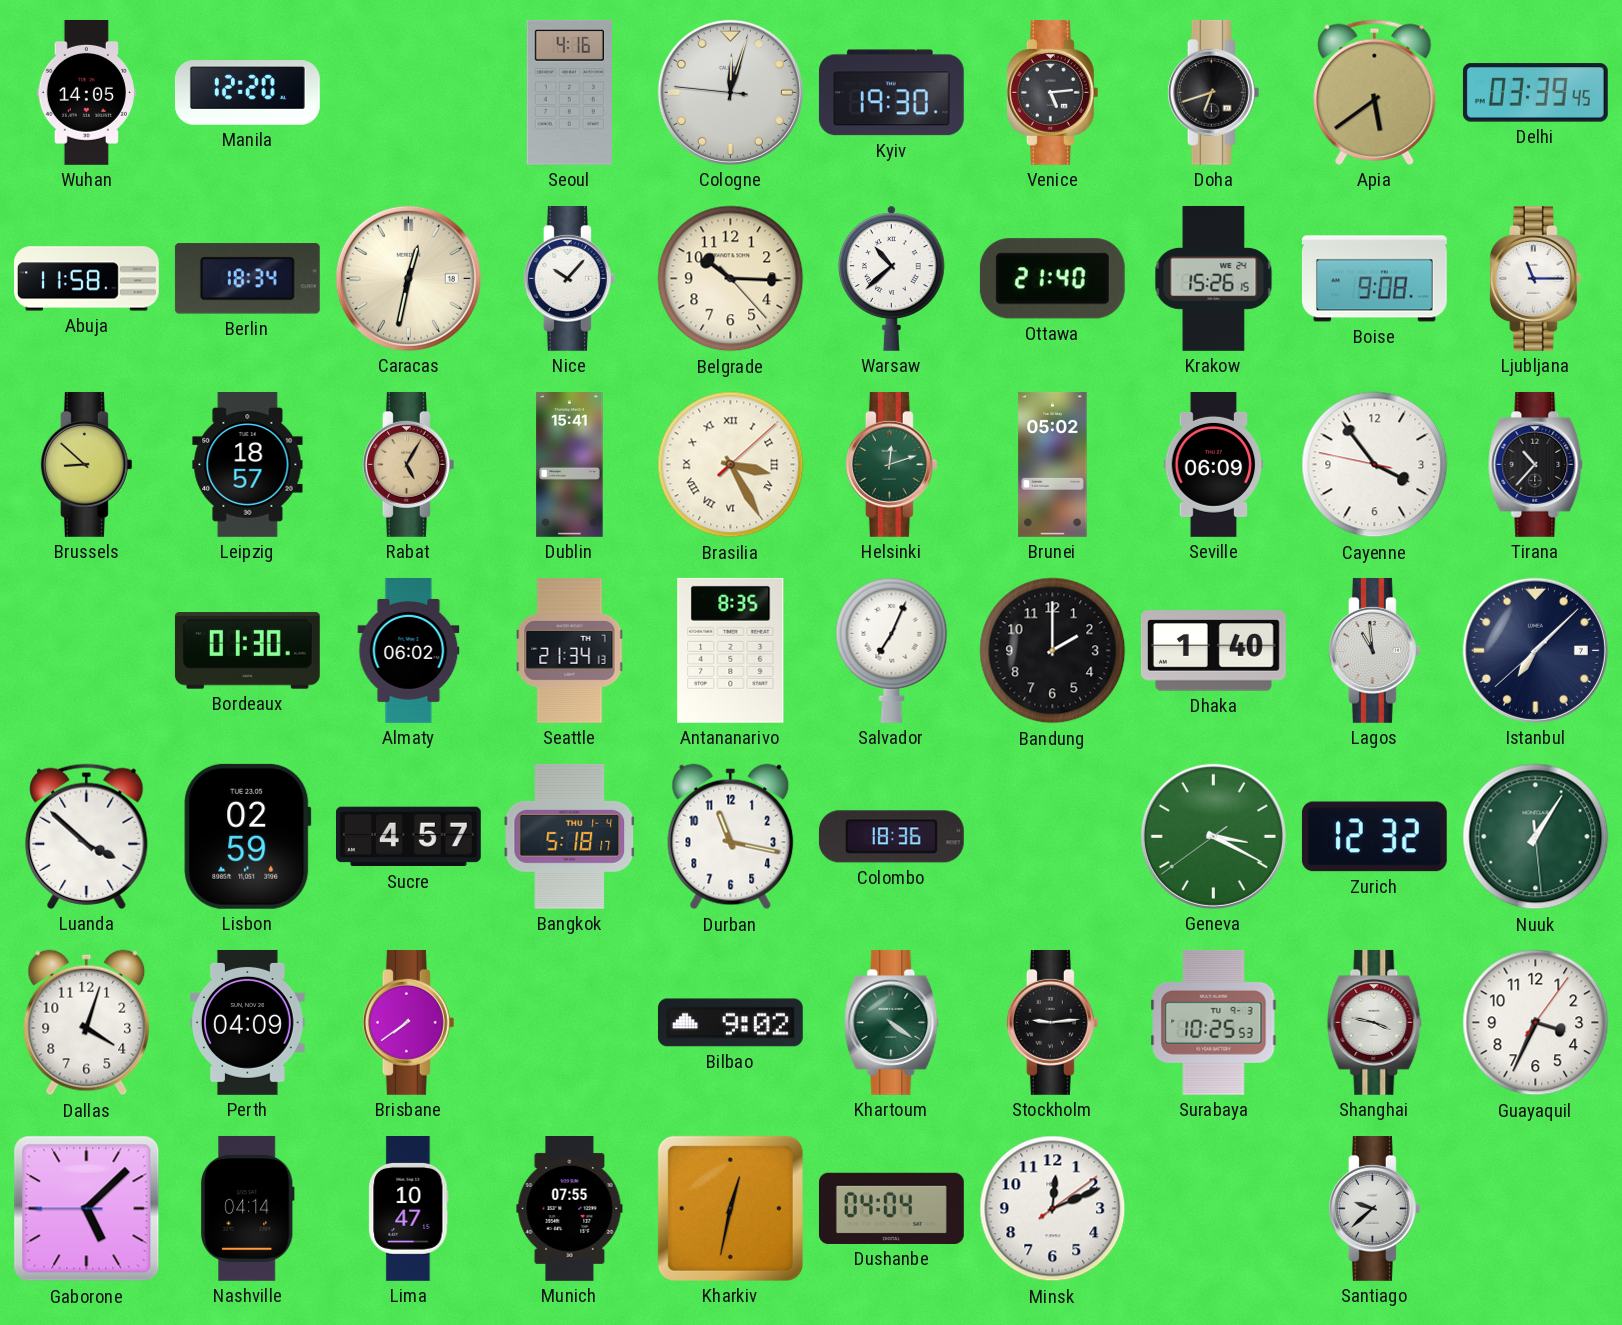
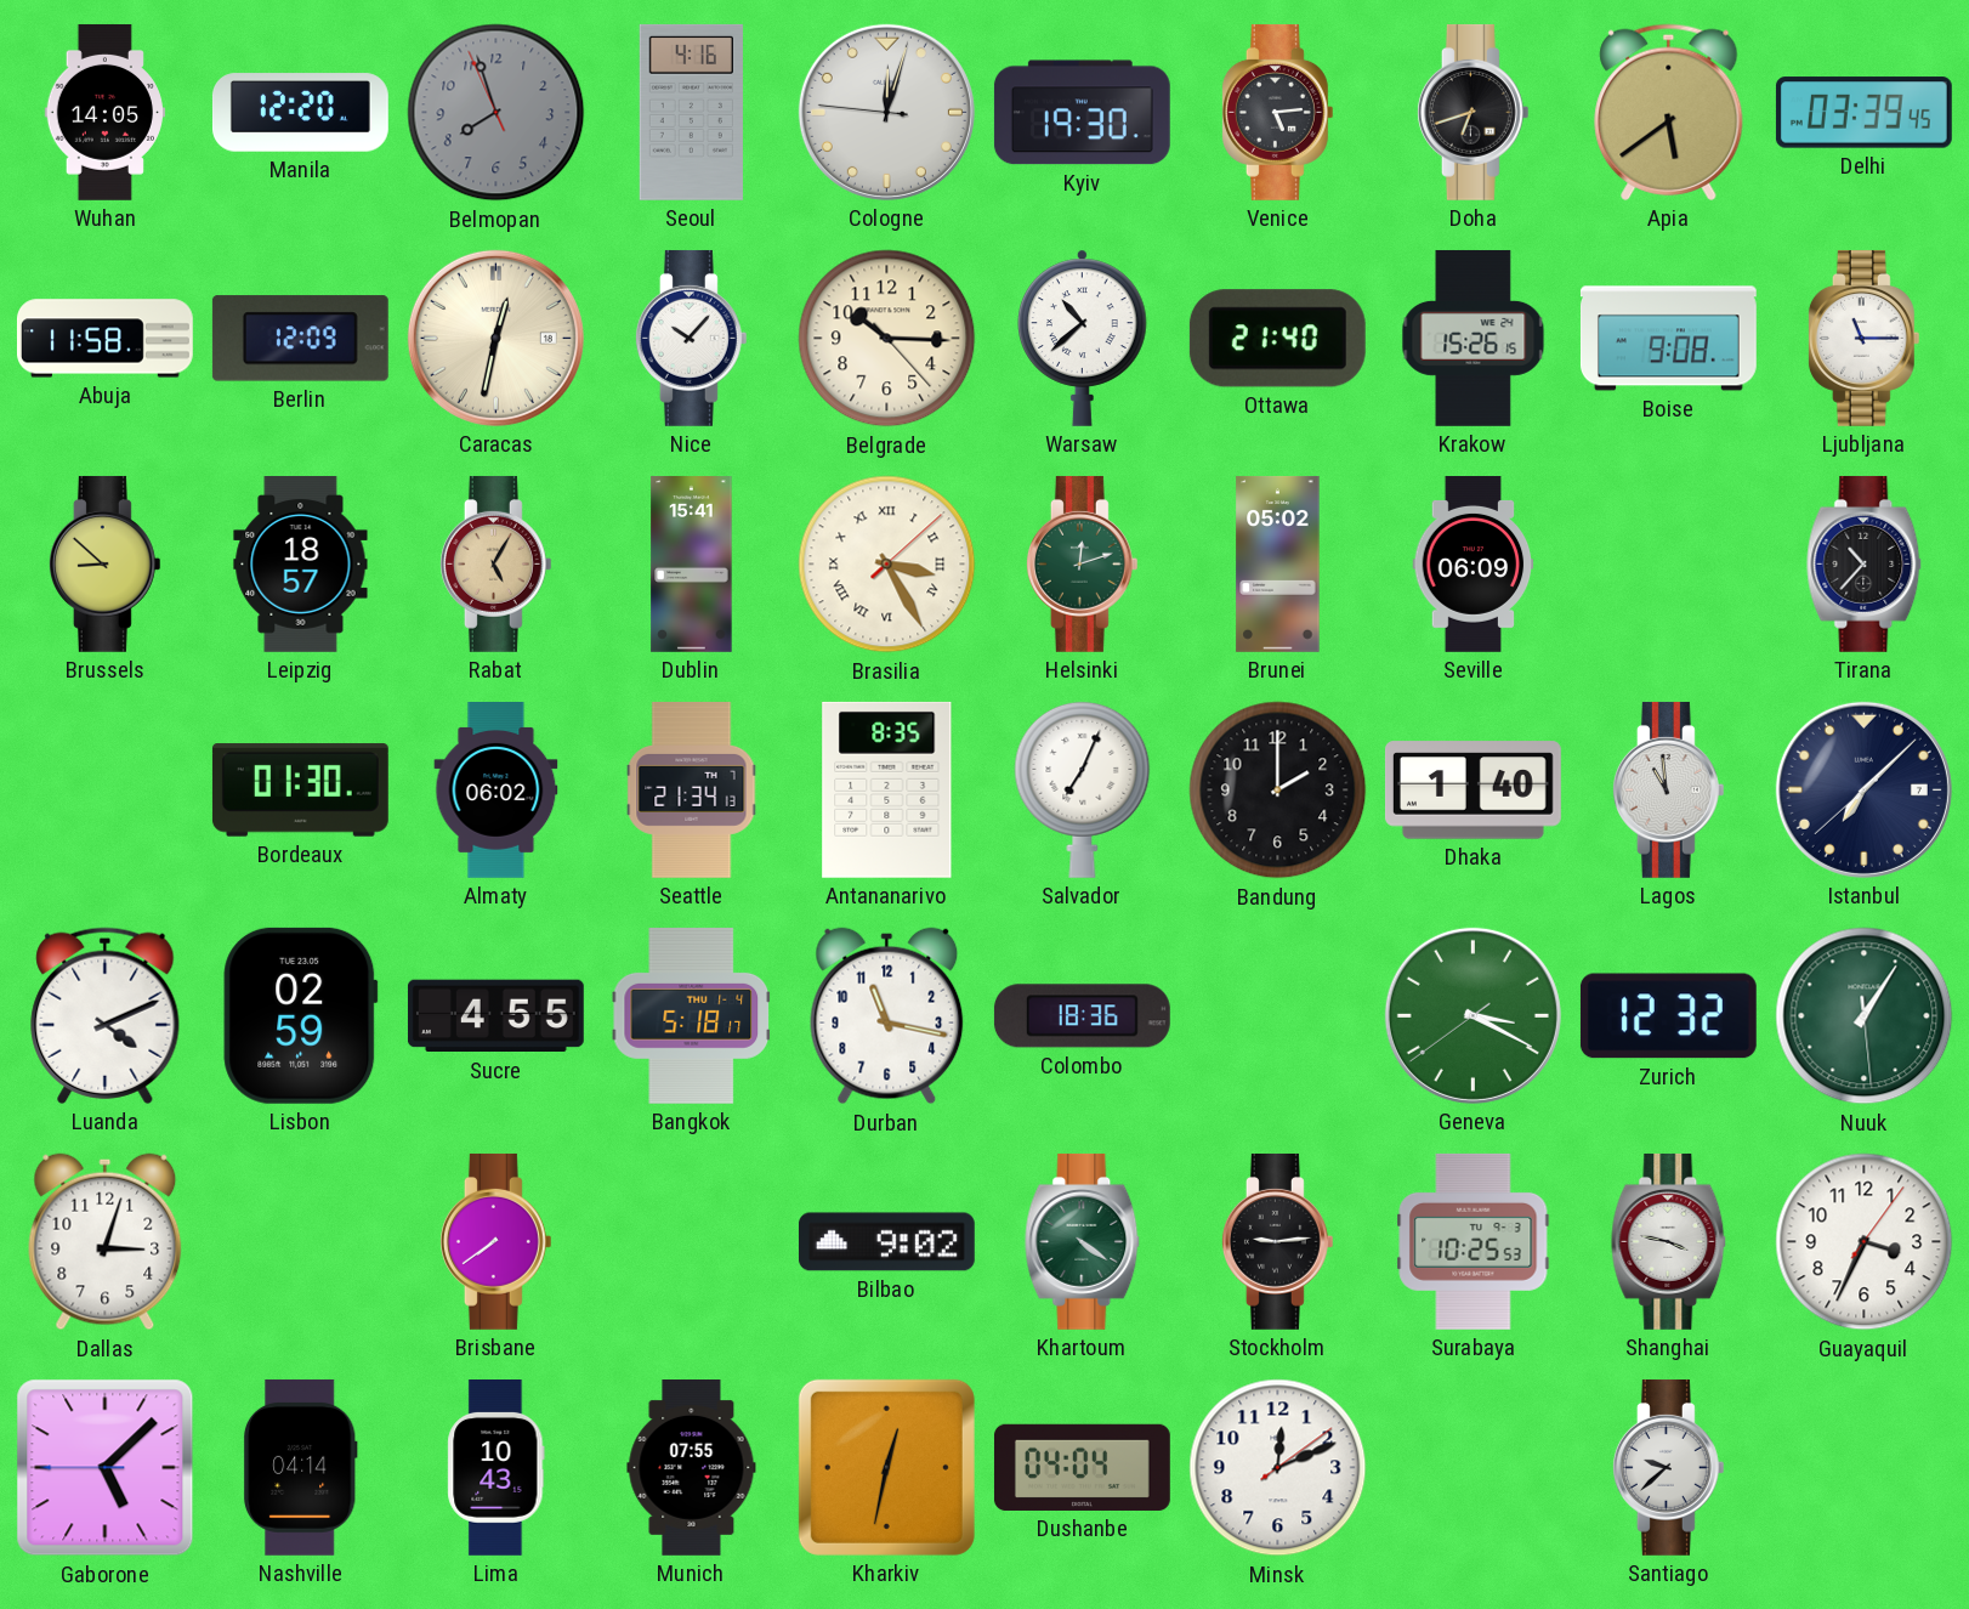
Belmopan: none -> 7:56
Berlin: 18:34 -> 12:09
Cayenne: 3:53 -> none
Luanda: 3:52 -> 4:11
Sucre: 4:57 -> 4:55
Dallas: 4:03 -> 3:03
Perth: 04:09 -> none
Lima: 10:47 -> 10:43
